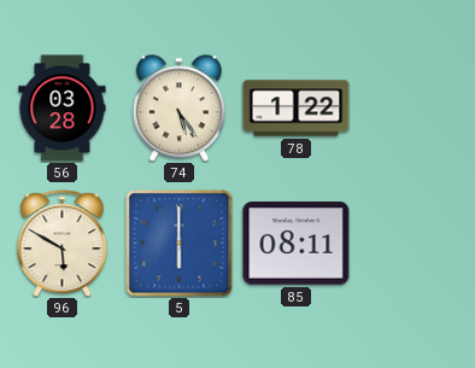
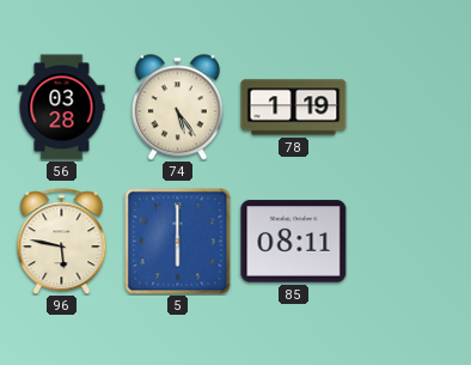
78: 1:22 -> 1:19
96: 5:50 -> 5:47
